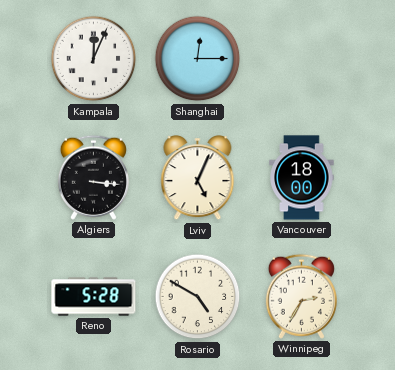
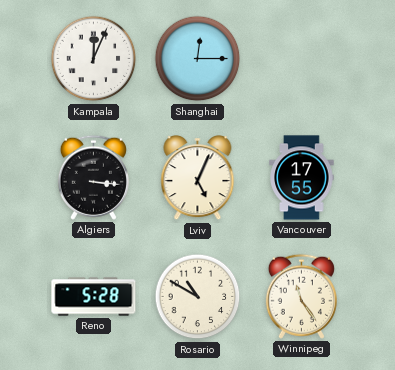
Vancouver: 18:00 -> 17:55
Rosario: 4:50 -> 10:50
Winnipeg: 2:35 -> 11:24
